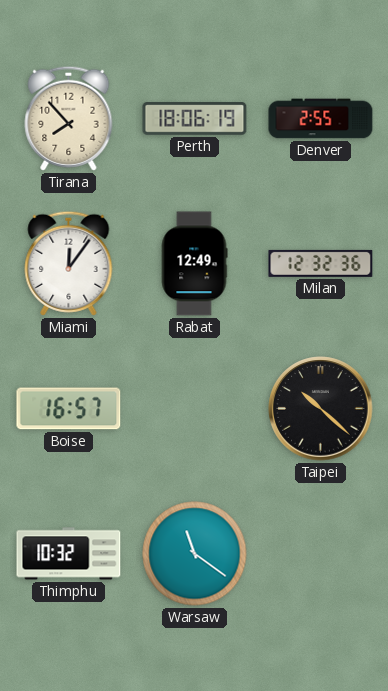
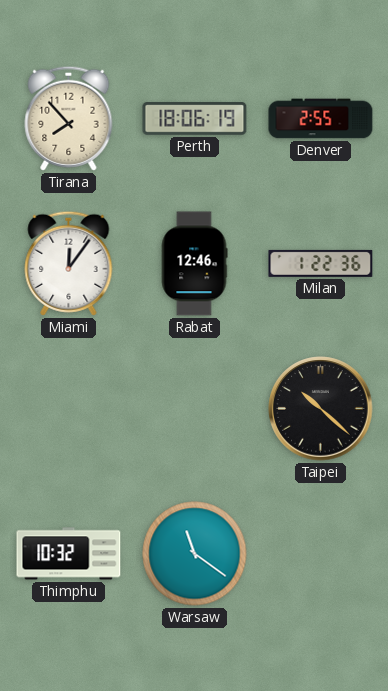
Rabat: 12:49 -> 12:46
Milan: 12:32 -> 1:22
Boise: 16:57 -> none
